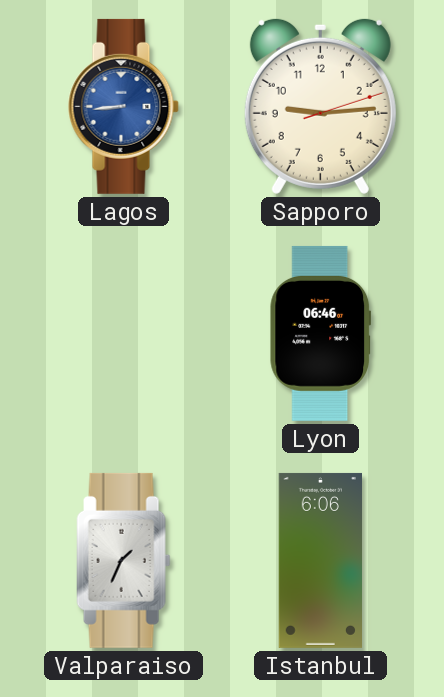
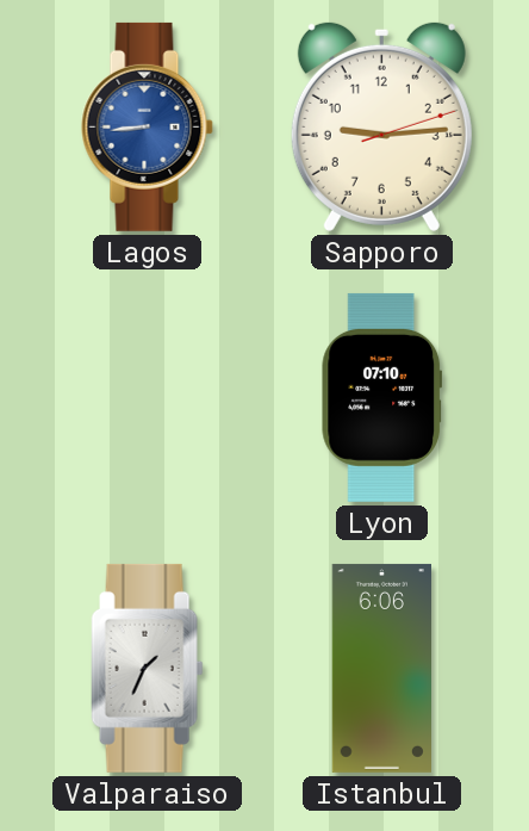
Lyon: 06:46 -> 07:10
